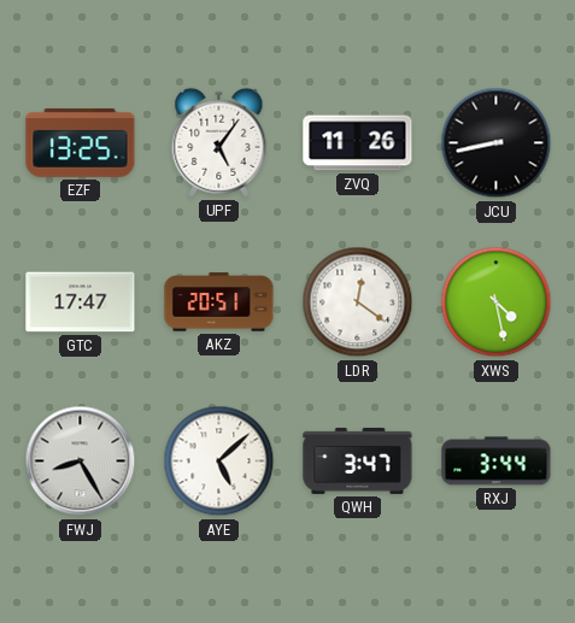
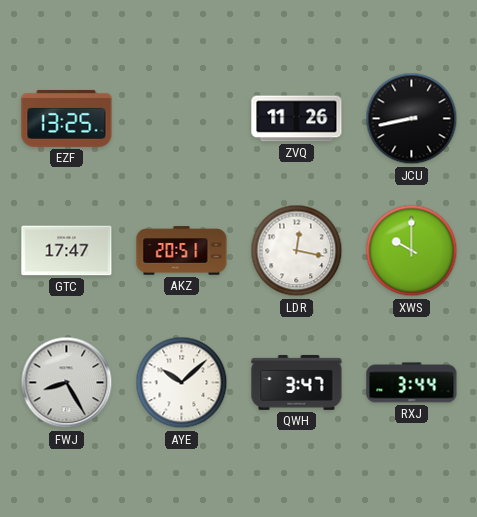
UPF: 5:06 -> none
LDR: 12:21 -> 12:17
XWS: 4:28 -> 10:00
AYE: 5:08 -> 10:08
